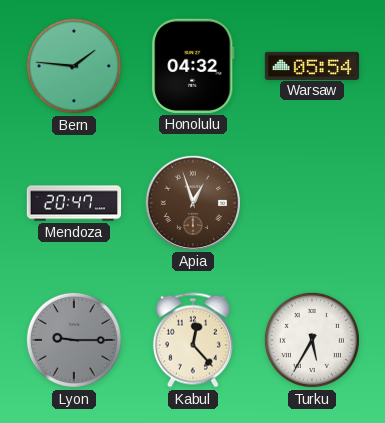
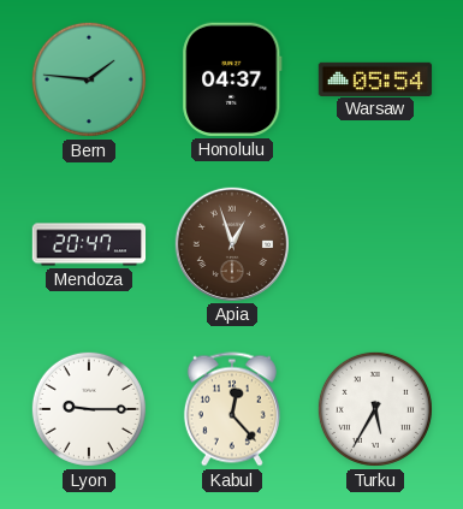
Honolulu: 04:32 -> 04:37
Lyon dial: grey -> white
